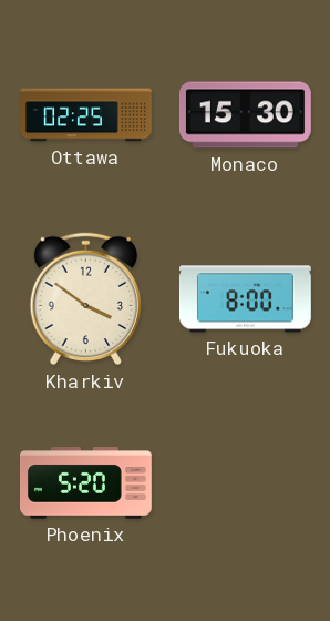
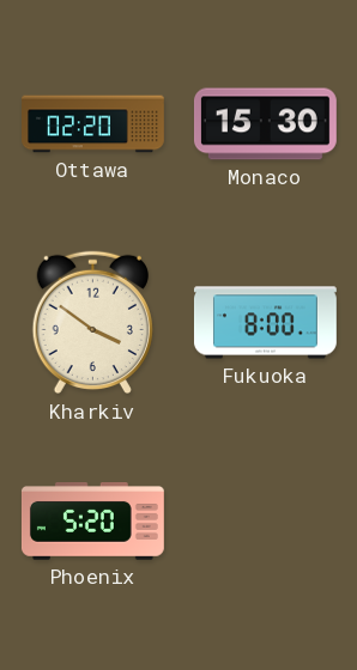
Ottawa: 02:25 -> 02:20
